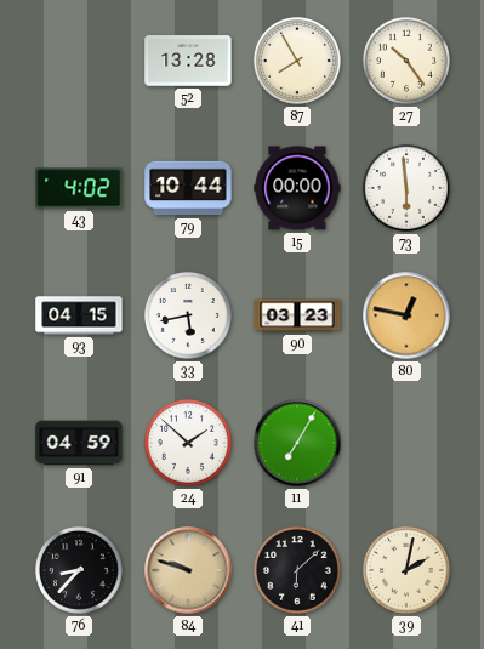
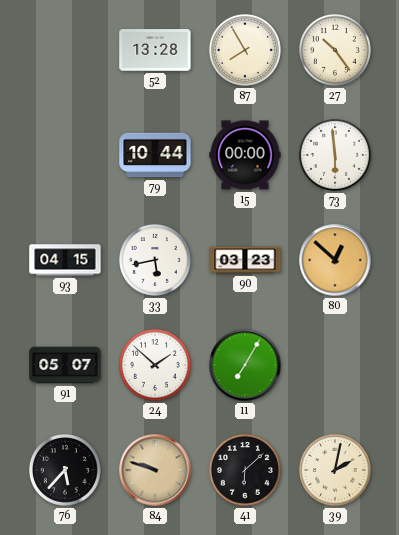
43: 4:02 -> none
80: 12:47 -> 12:52
91: 04:59 -> 05:07
76: 8:37 -> 5:37
